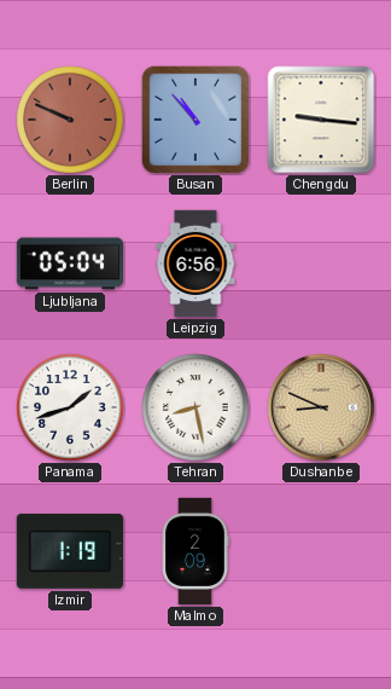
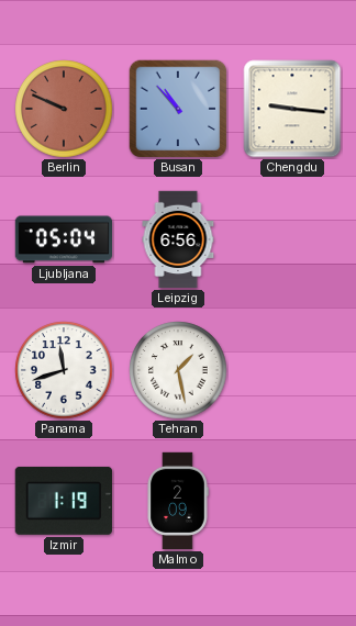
Panama: 1:42 -> 11:42
Tehran: 8:28 -> 1:28
Dushanbe: 8:49 -> none
